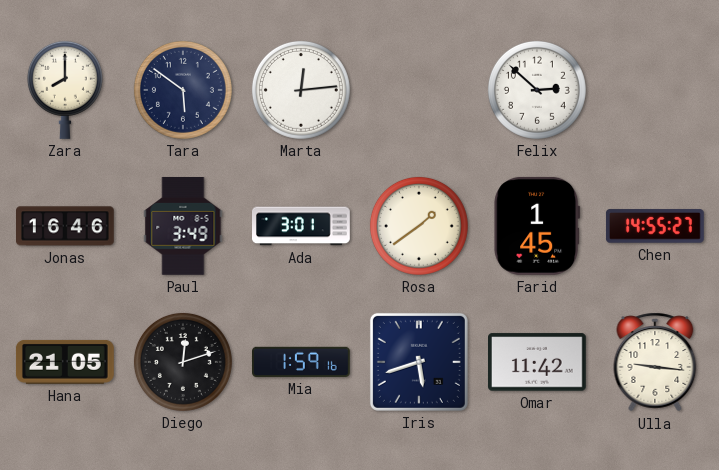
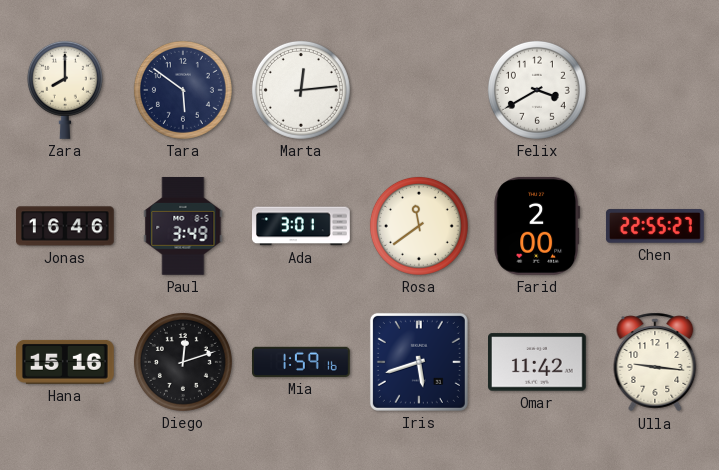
Felix: 2:52 -> 3:40
Rosa: 1:39 -> 11:39
Farid: 1:45 -> 2:00
Chen: 14:55 -> 22:55
Hana: 21:05 -> 15:16
